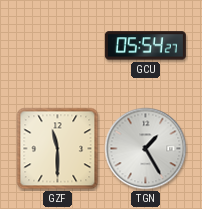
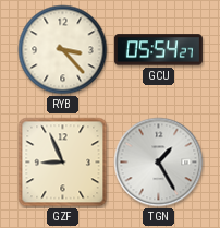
RYB: none -> 3:23
GZF: 11:30 -> 8:56
